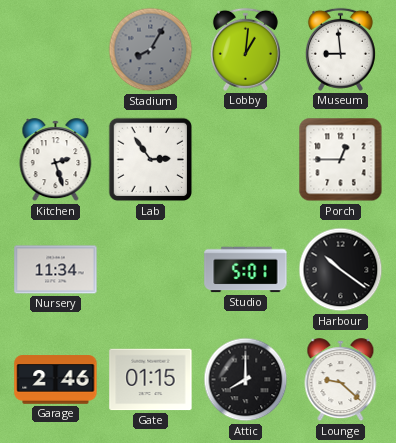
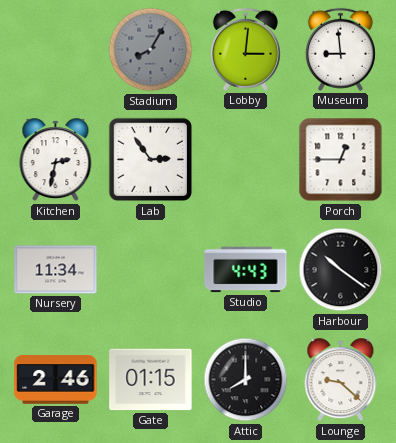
Lobby: 1:01 -> 3:01
Kitchen: 2:27 -> 2:32
Studio: 5:01 -> 4:43
